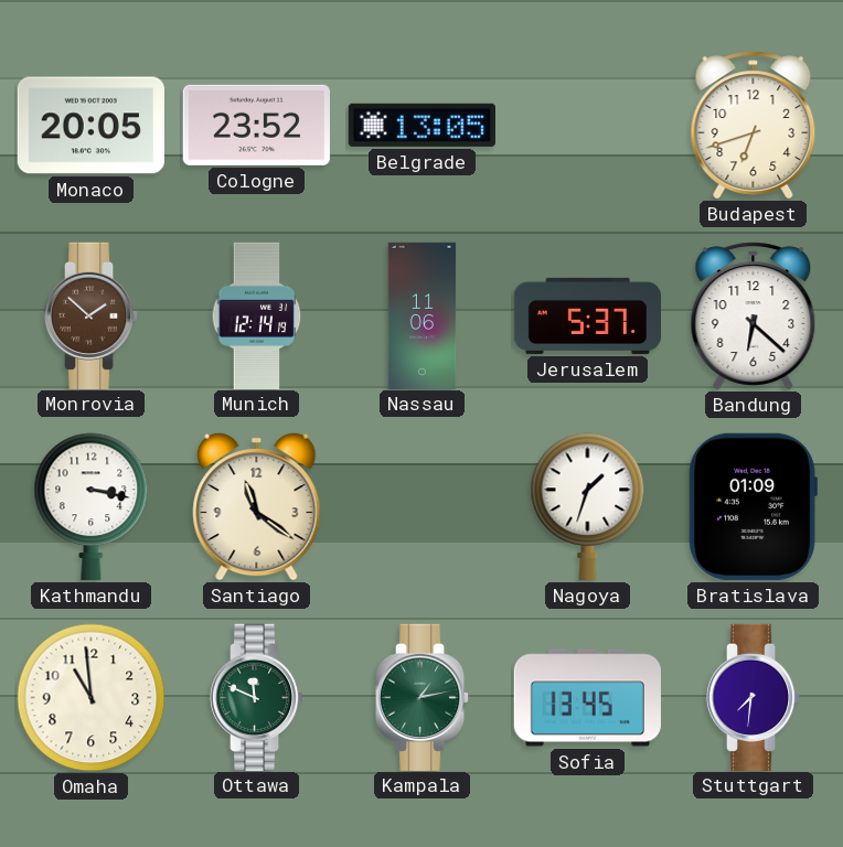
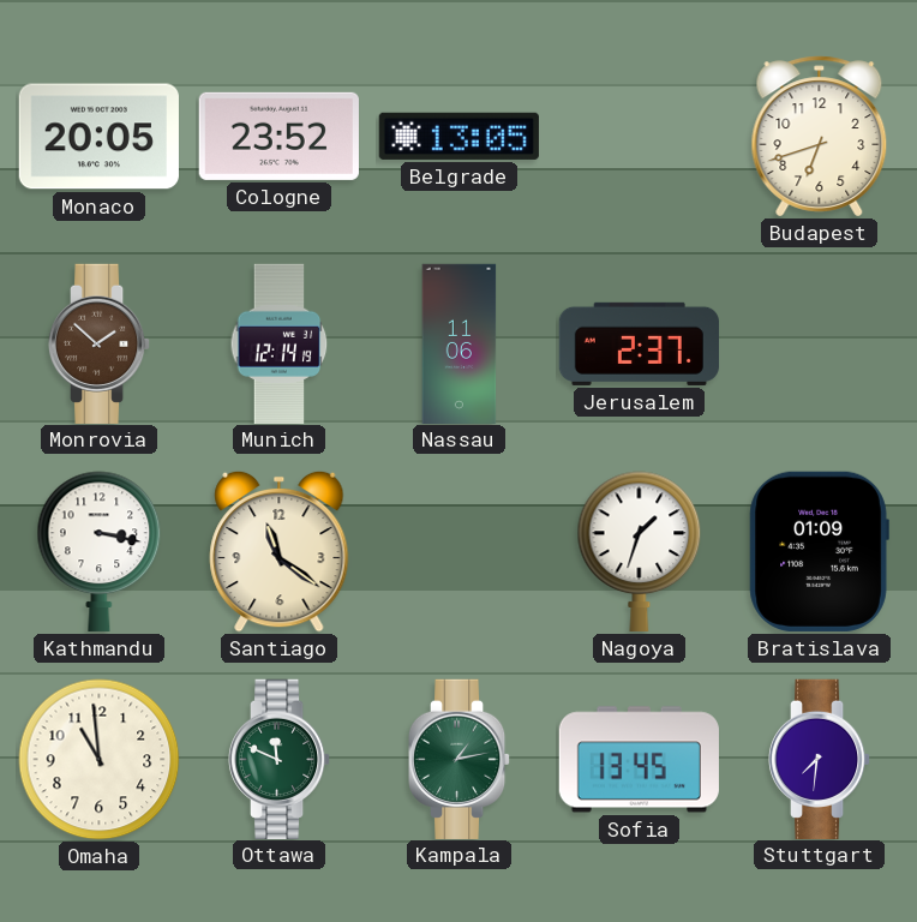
Jerusalem: 5:37 -> 2:37
Bandung: 6:22 -> none
